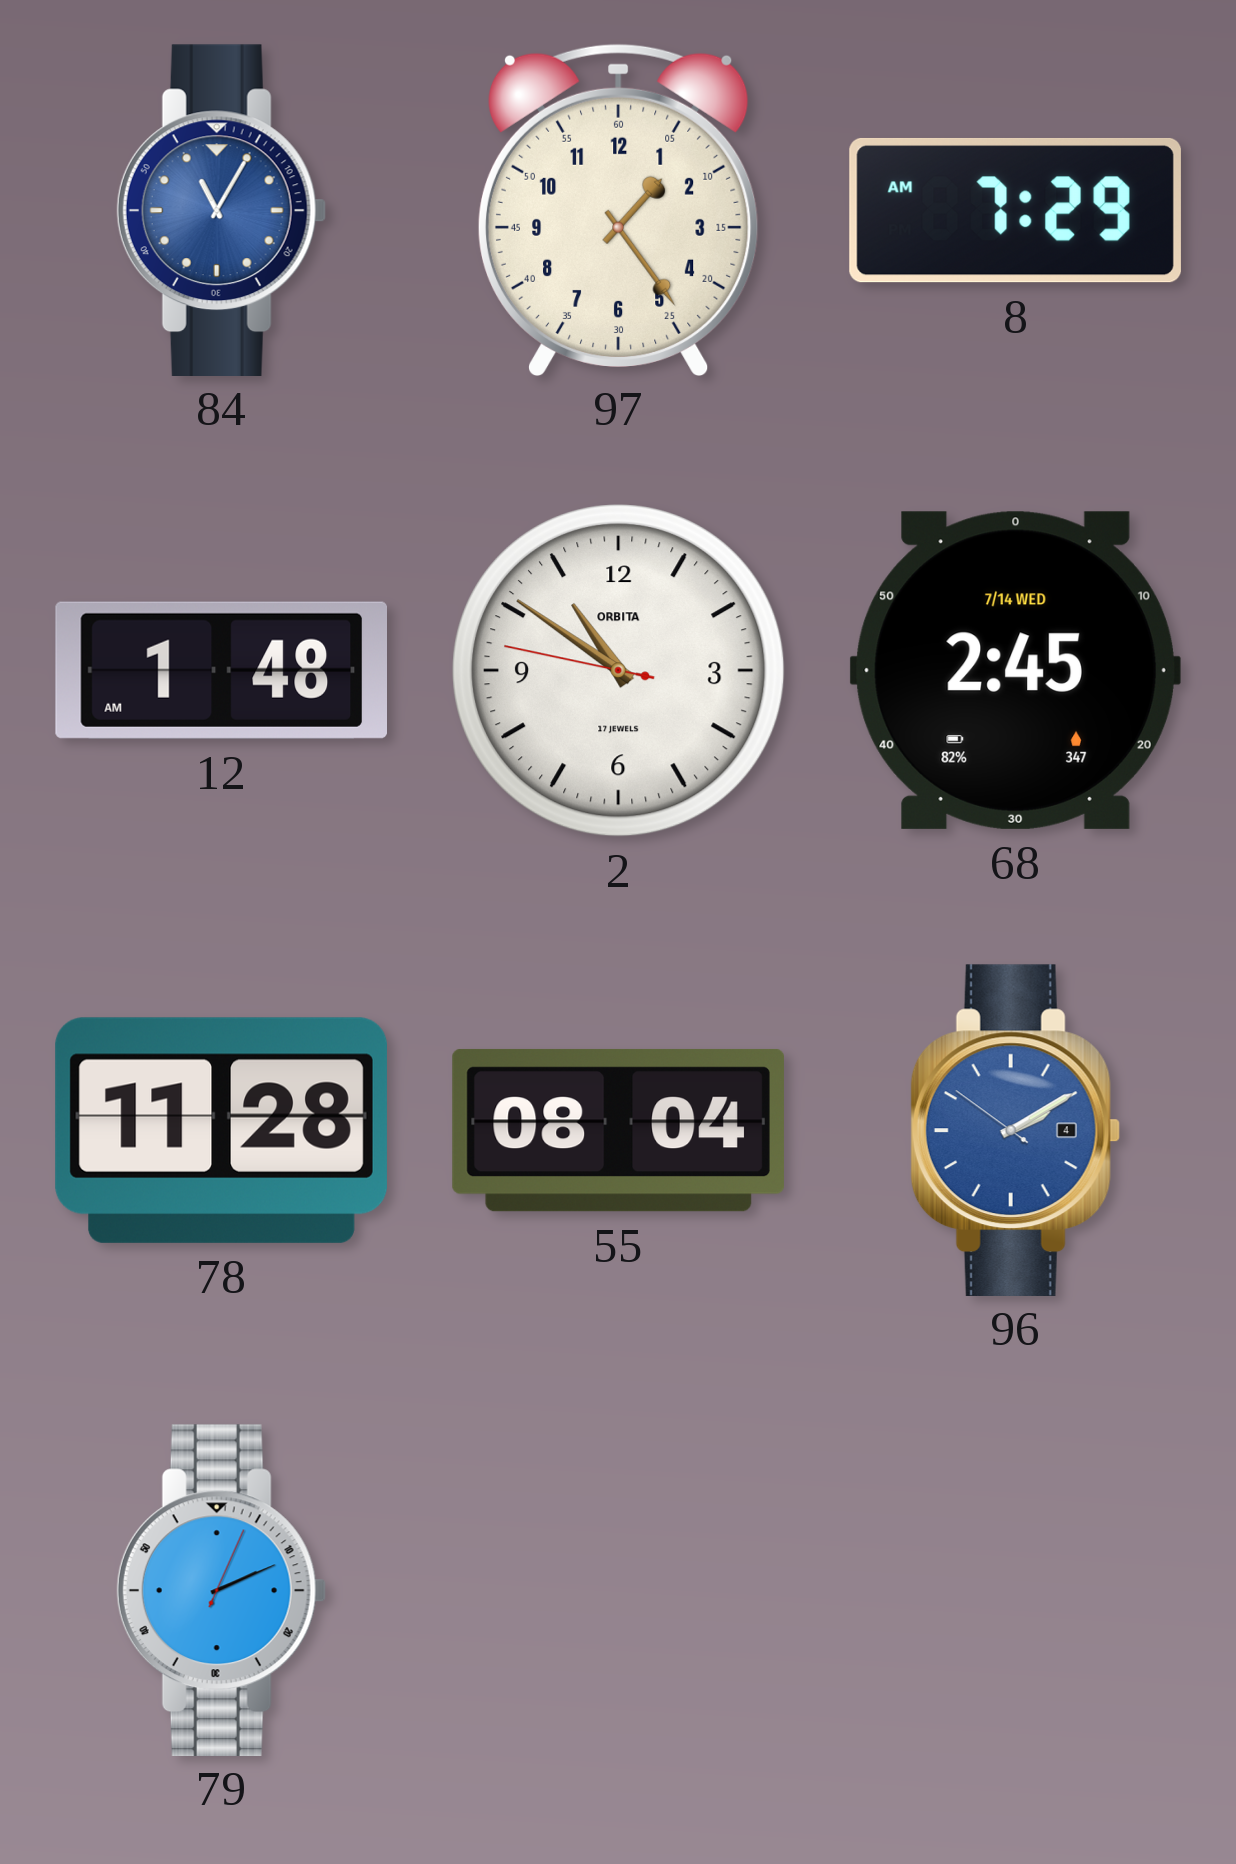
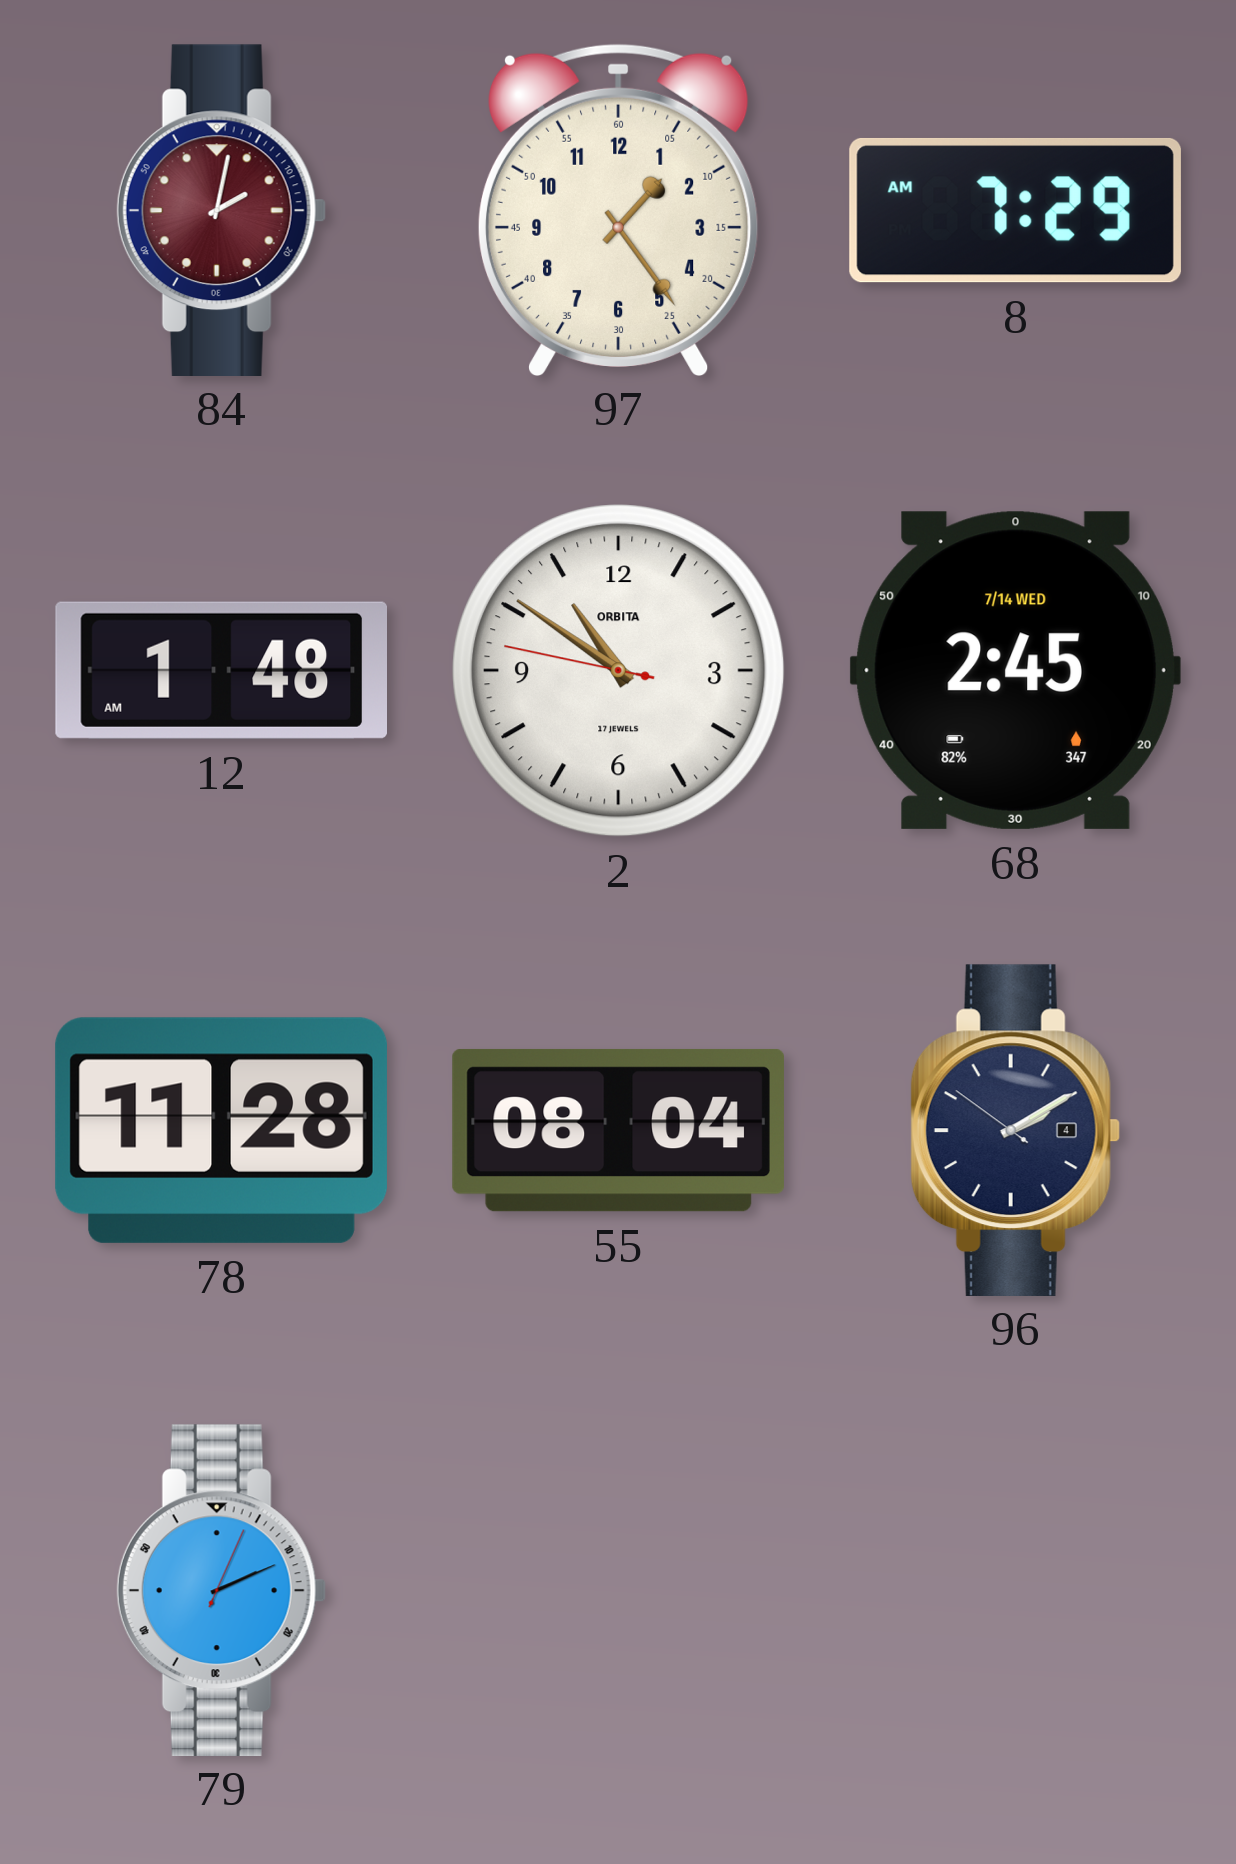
84: 11:05 -> 2:02
84 dial: blue -> burgundy
96 dial: blue -> navy
